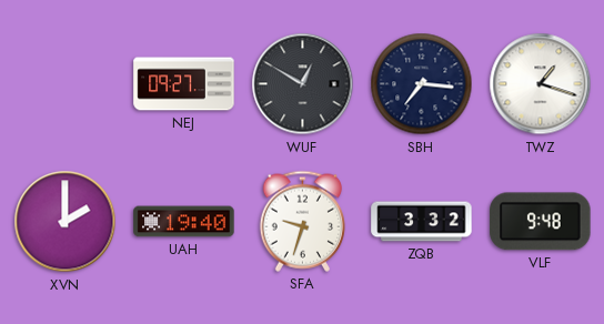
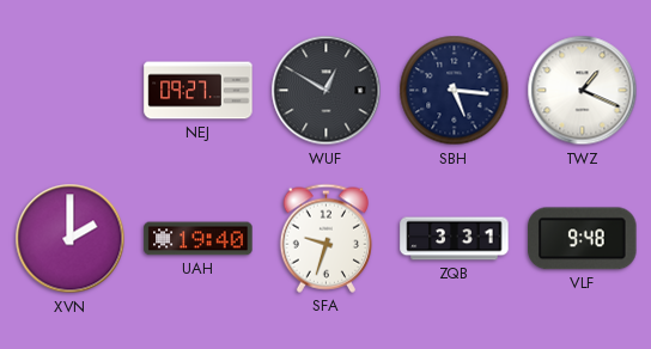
SBH: 7:16 -> 5:16
TWZ: 1:18 -> 1:19
ZQB: 3:32 -> 3:31
